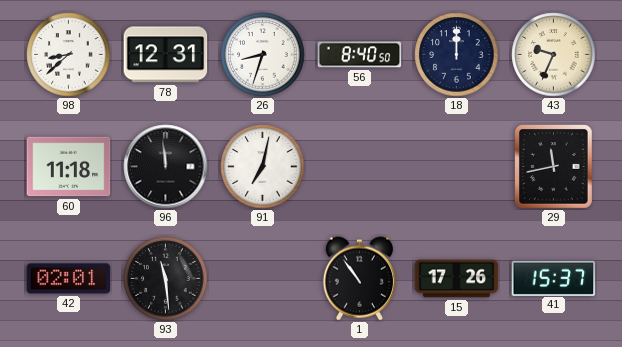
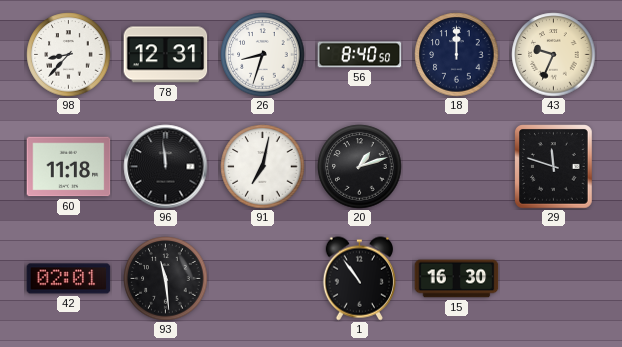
98: 8:38 -> 8:37
20: none -> 1:12
29: 11:43 -> 11:48
15: 17:26 -> 16:30
41: 15:37 -> none
